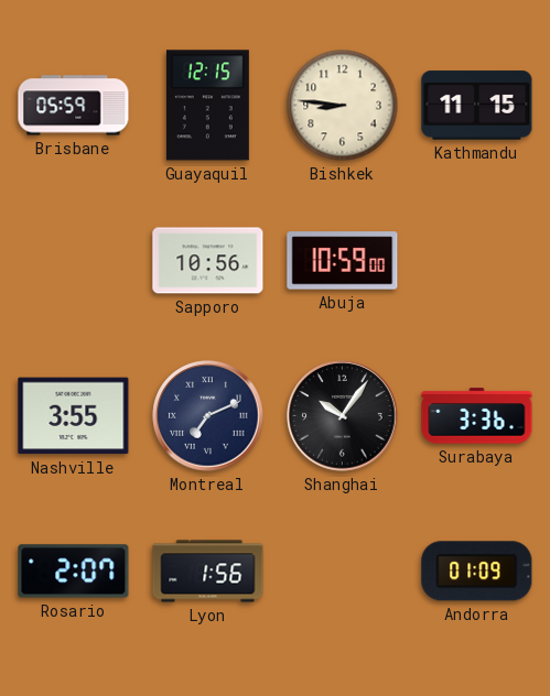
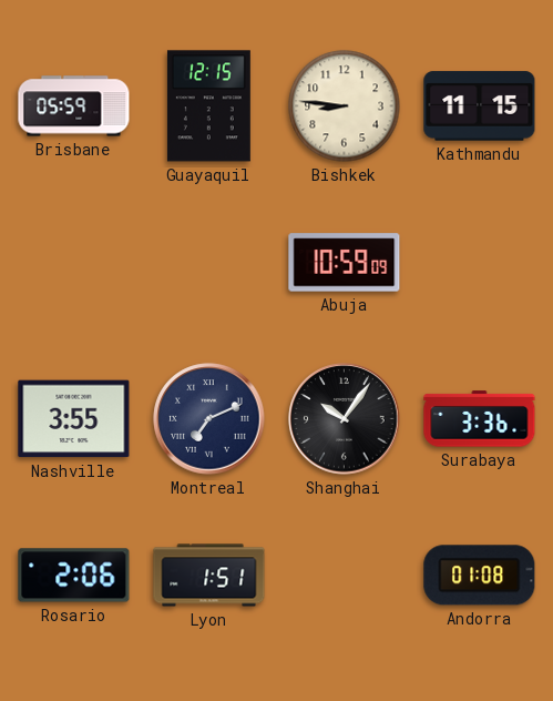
Sapporo: 10:56 -> none
Abuja: 10:59:00 -> 10:59:09
Rosario: 2:07 -> 2:06
Lyon: 1:56 -> 1:51
Andorra: 01:09 -> 01:08
